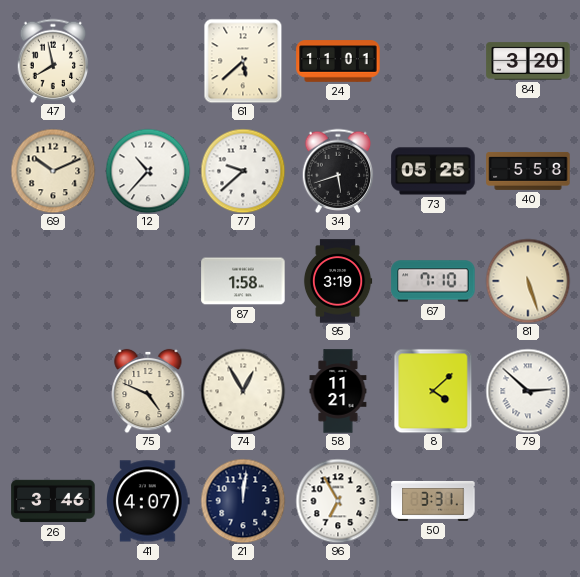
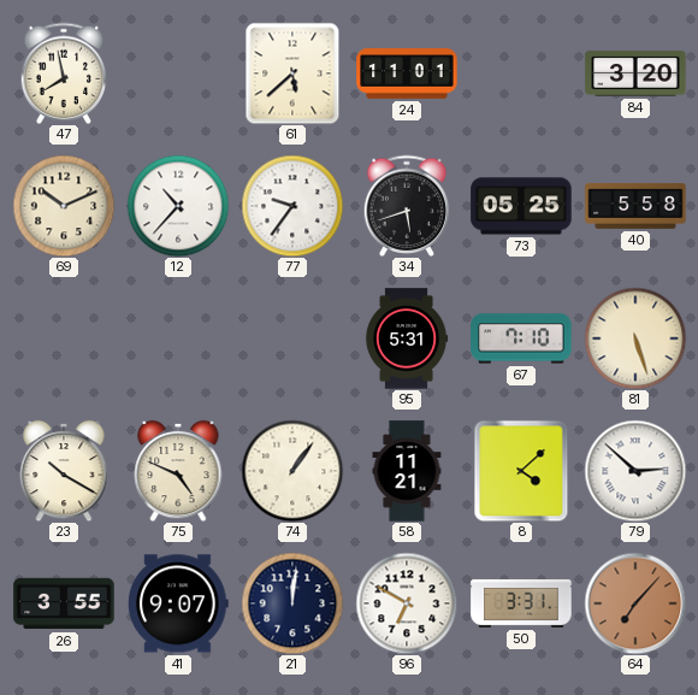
77: 9:38 -> 9:36
87: 1:58 -> none
95: 3:19 -> 5:31
23: none -> 10:20
74: 12:55 -> 1:06
26: 3:46 -> 3:55
41: 4:07 -> 9:07
96: 6:55 -> 6:50
64: none -> 7:07
